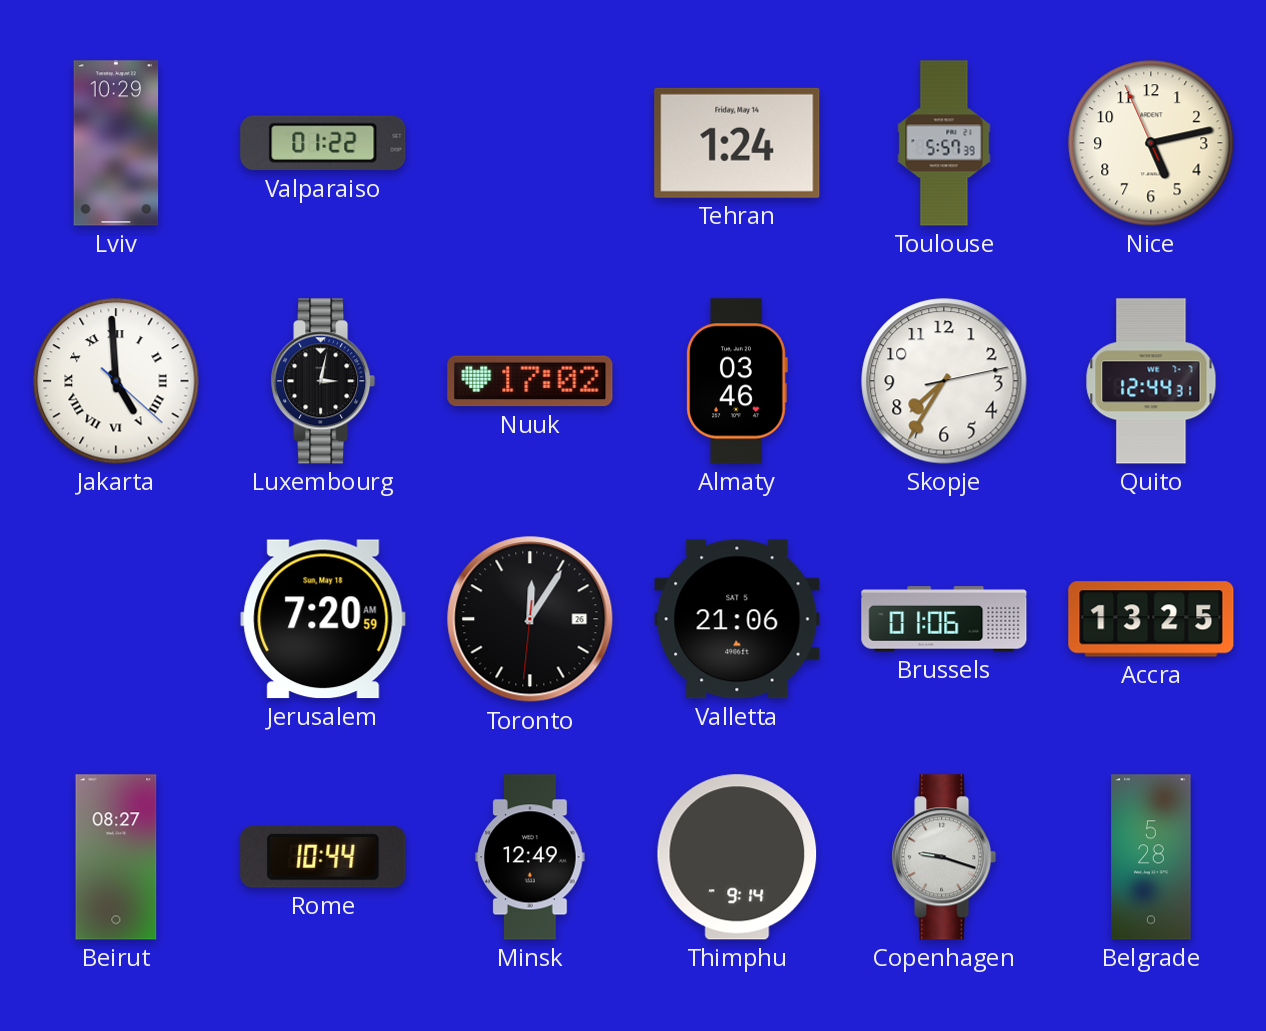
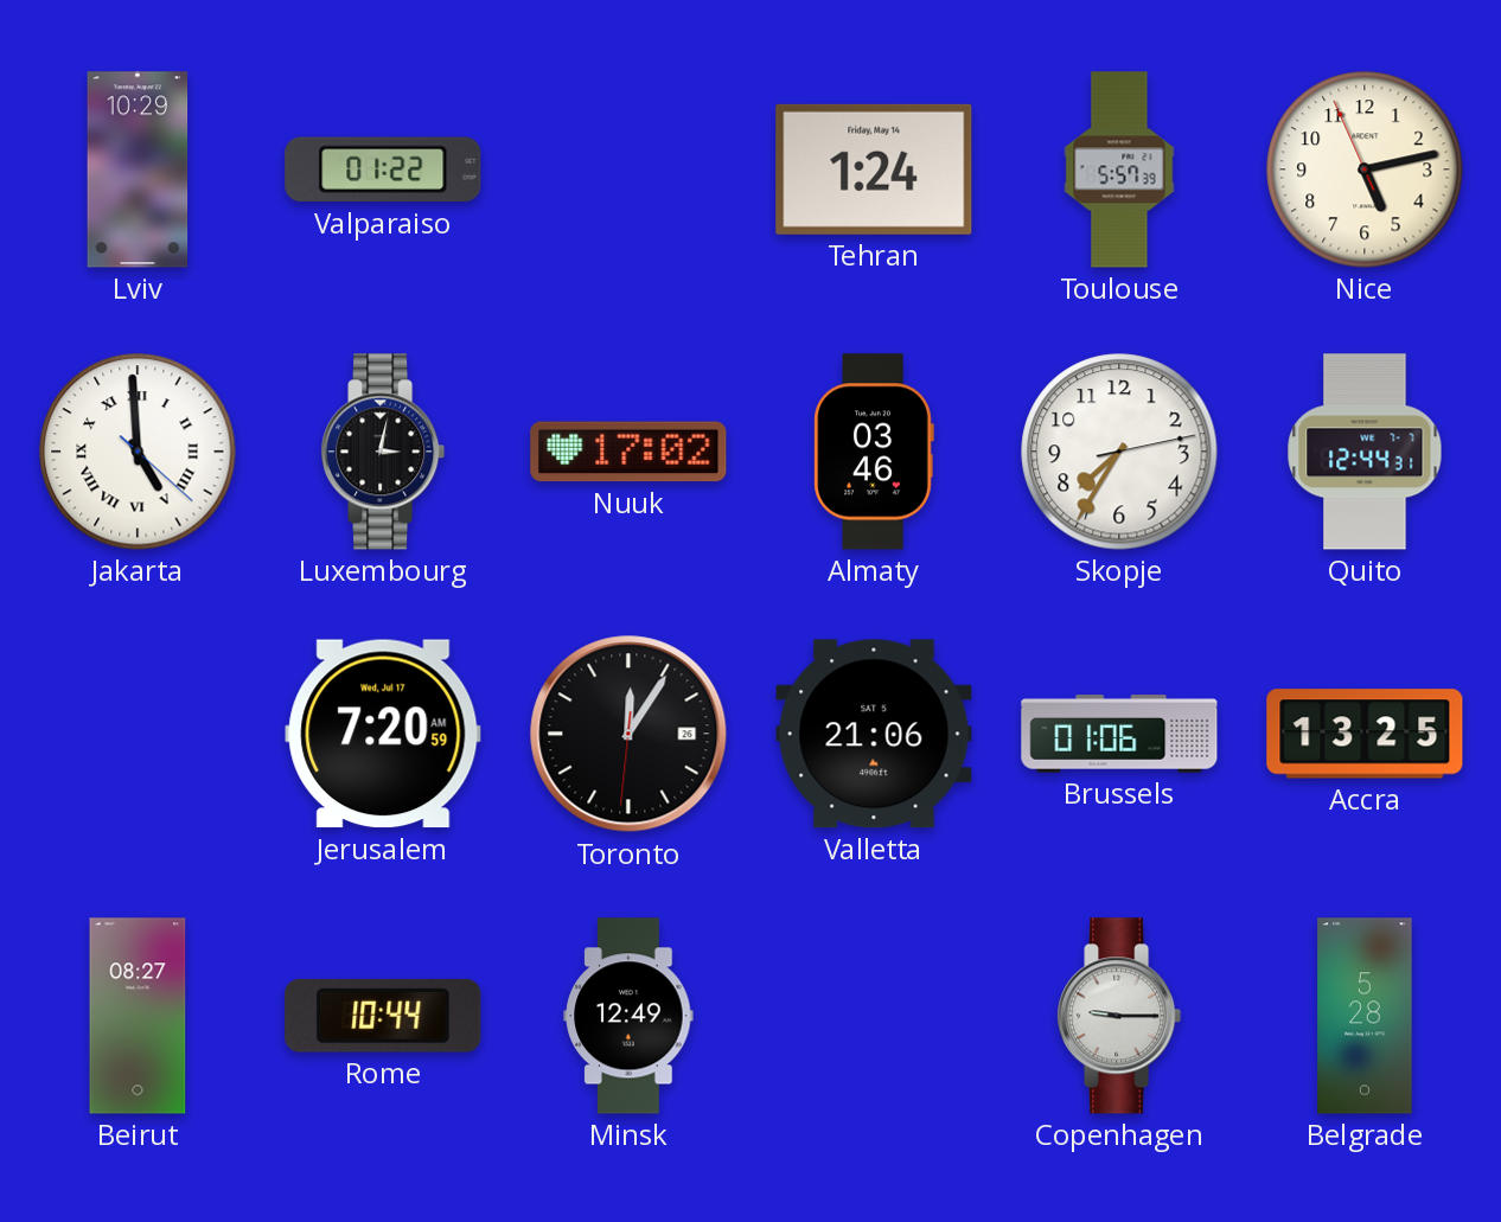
Jerusalem date: Sun, May 18 -> Wed, Jul 17
Thimphu: 9:14 -> none
Copenhagen: 9:18 -> 9:15
